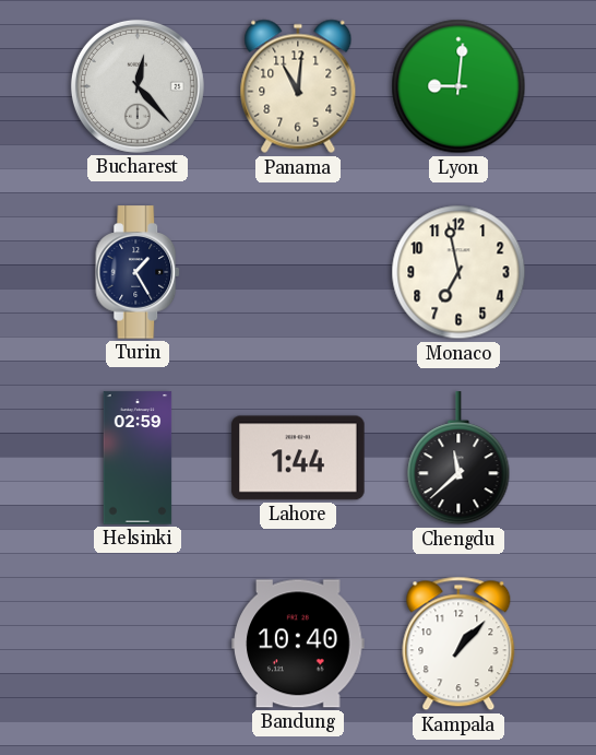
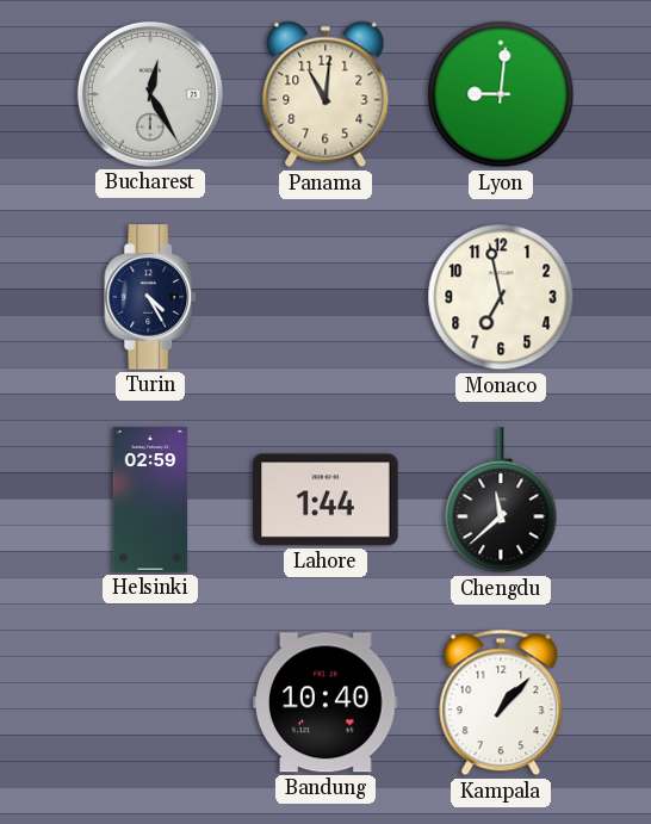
Bucharest: 12:23 -> 12:25
Turin: 1:25 -> 4:25
